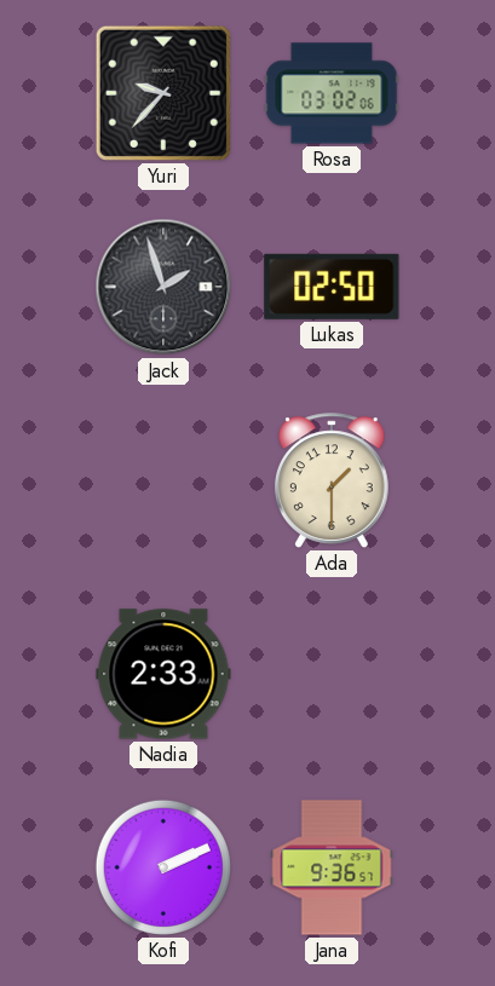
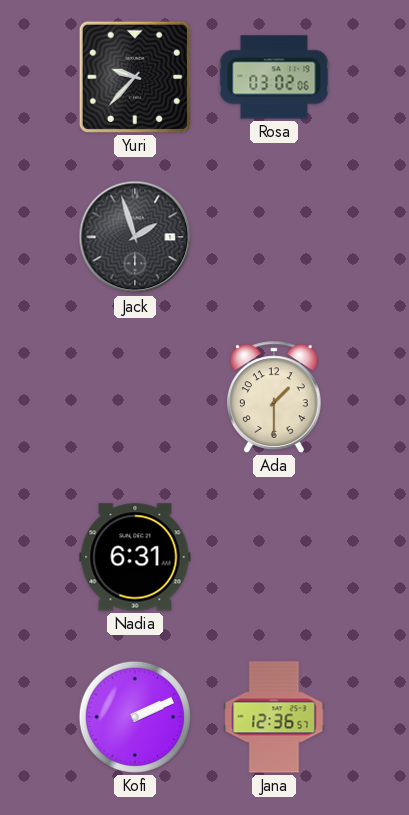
Lukas: 02:50 -> none
Nadia: 2:33 -> 6:31
Jana: 9:36 -> 12:36
